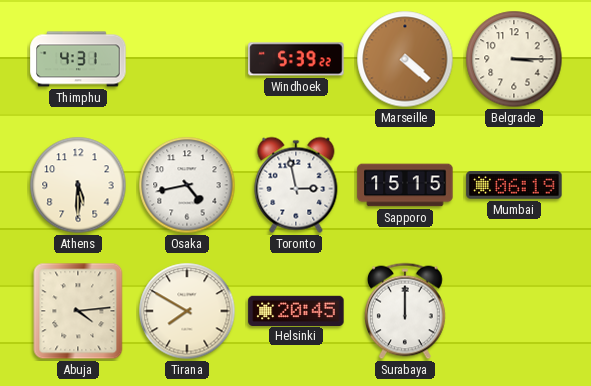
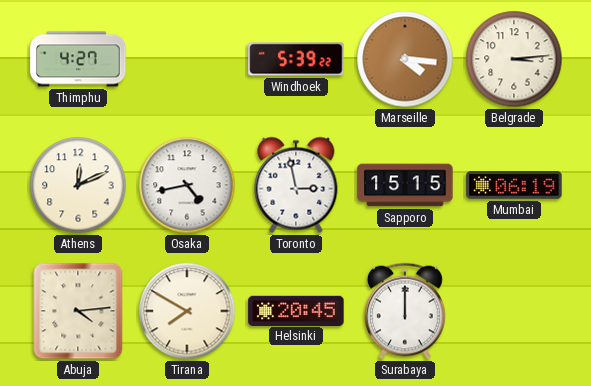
Thimphu: 4:31 -> 4:27
Marseille: 4:22 -> 4:16
Belgrade: 3:15 -> 3:14
Athens: 5:30 -> 12:11
